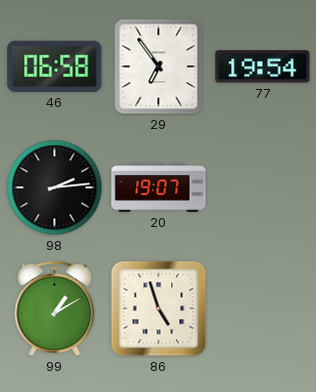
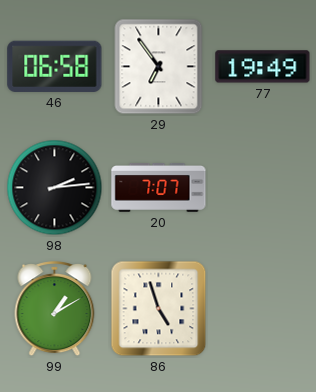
77: 19:54 -> 19:49
20: 19:07 -> 7:07
